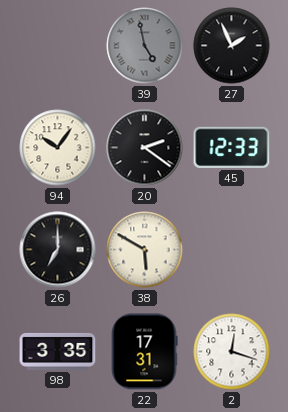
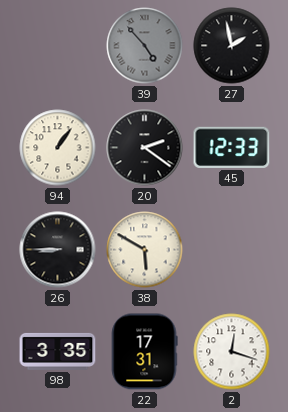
39: 4:58 -> 4:53
27: 1:56 -> 1:58
94: 10:06 -> 1:06
26: 7:00 -> 8:45
